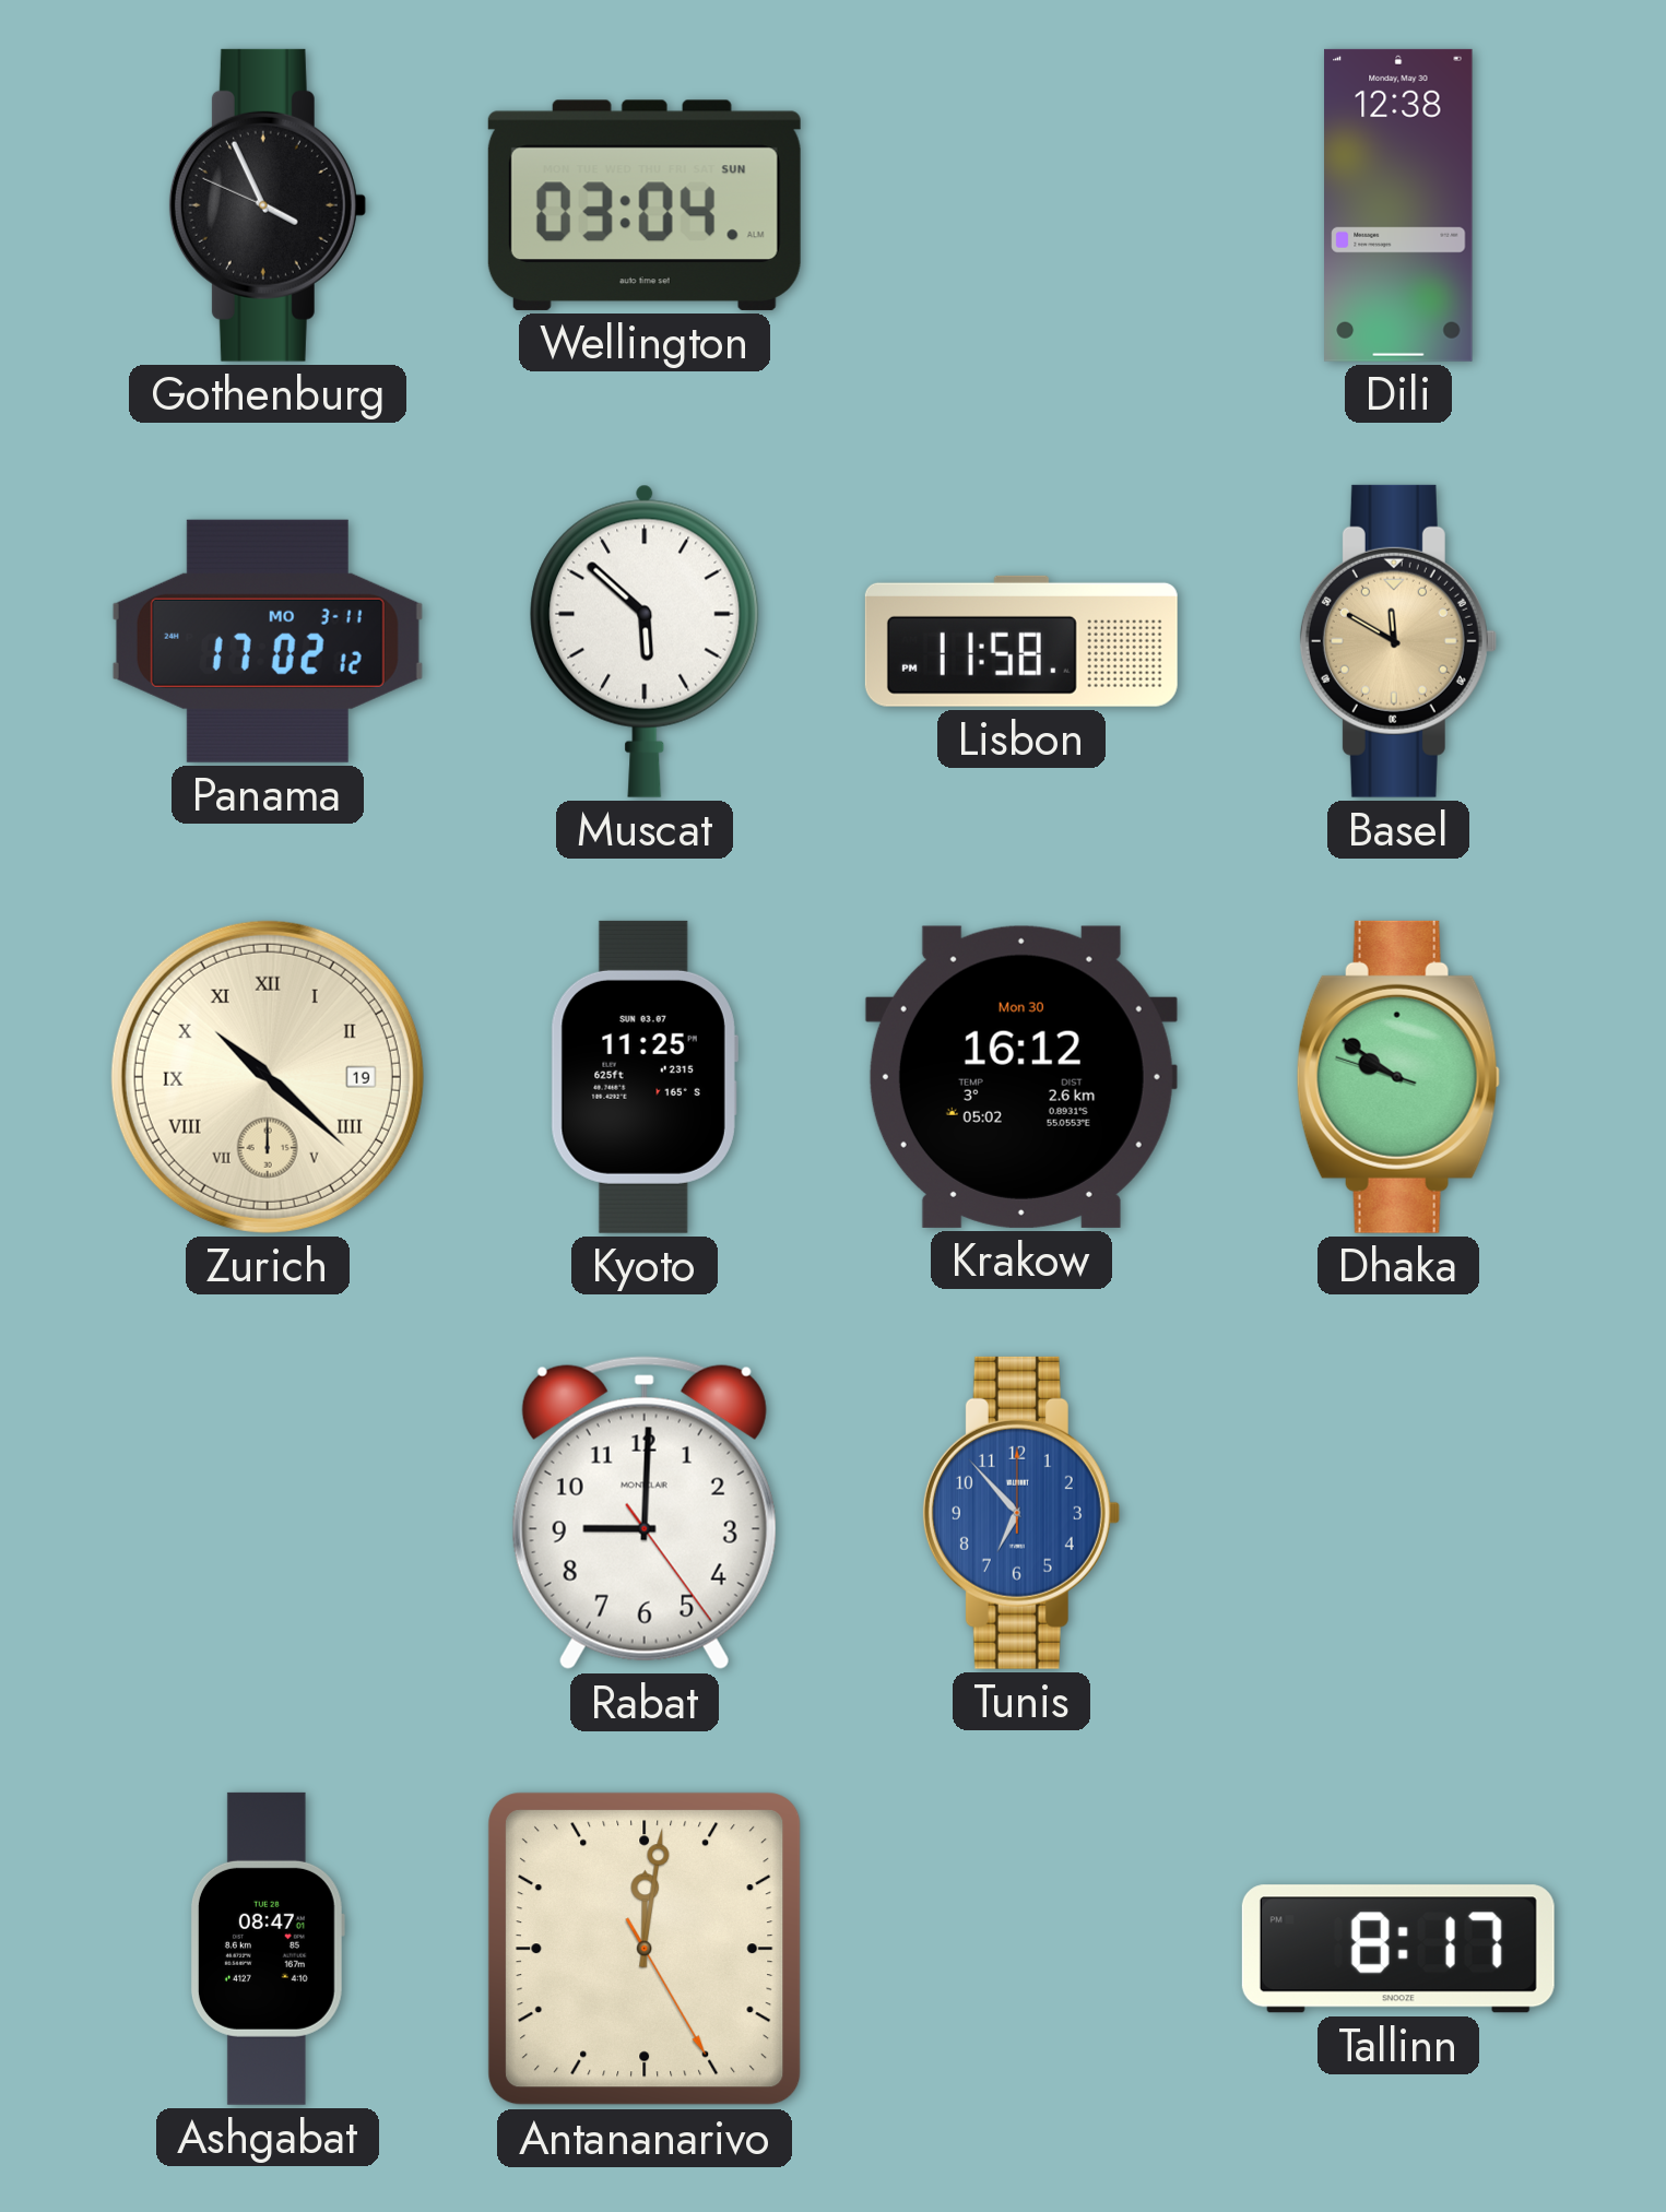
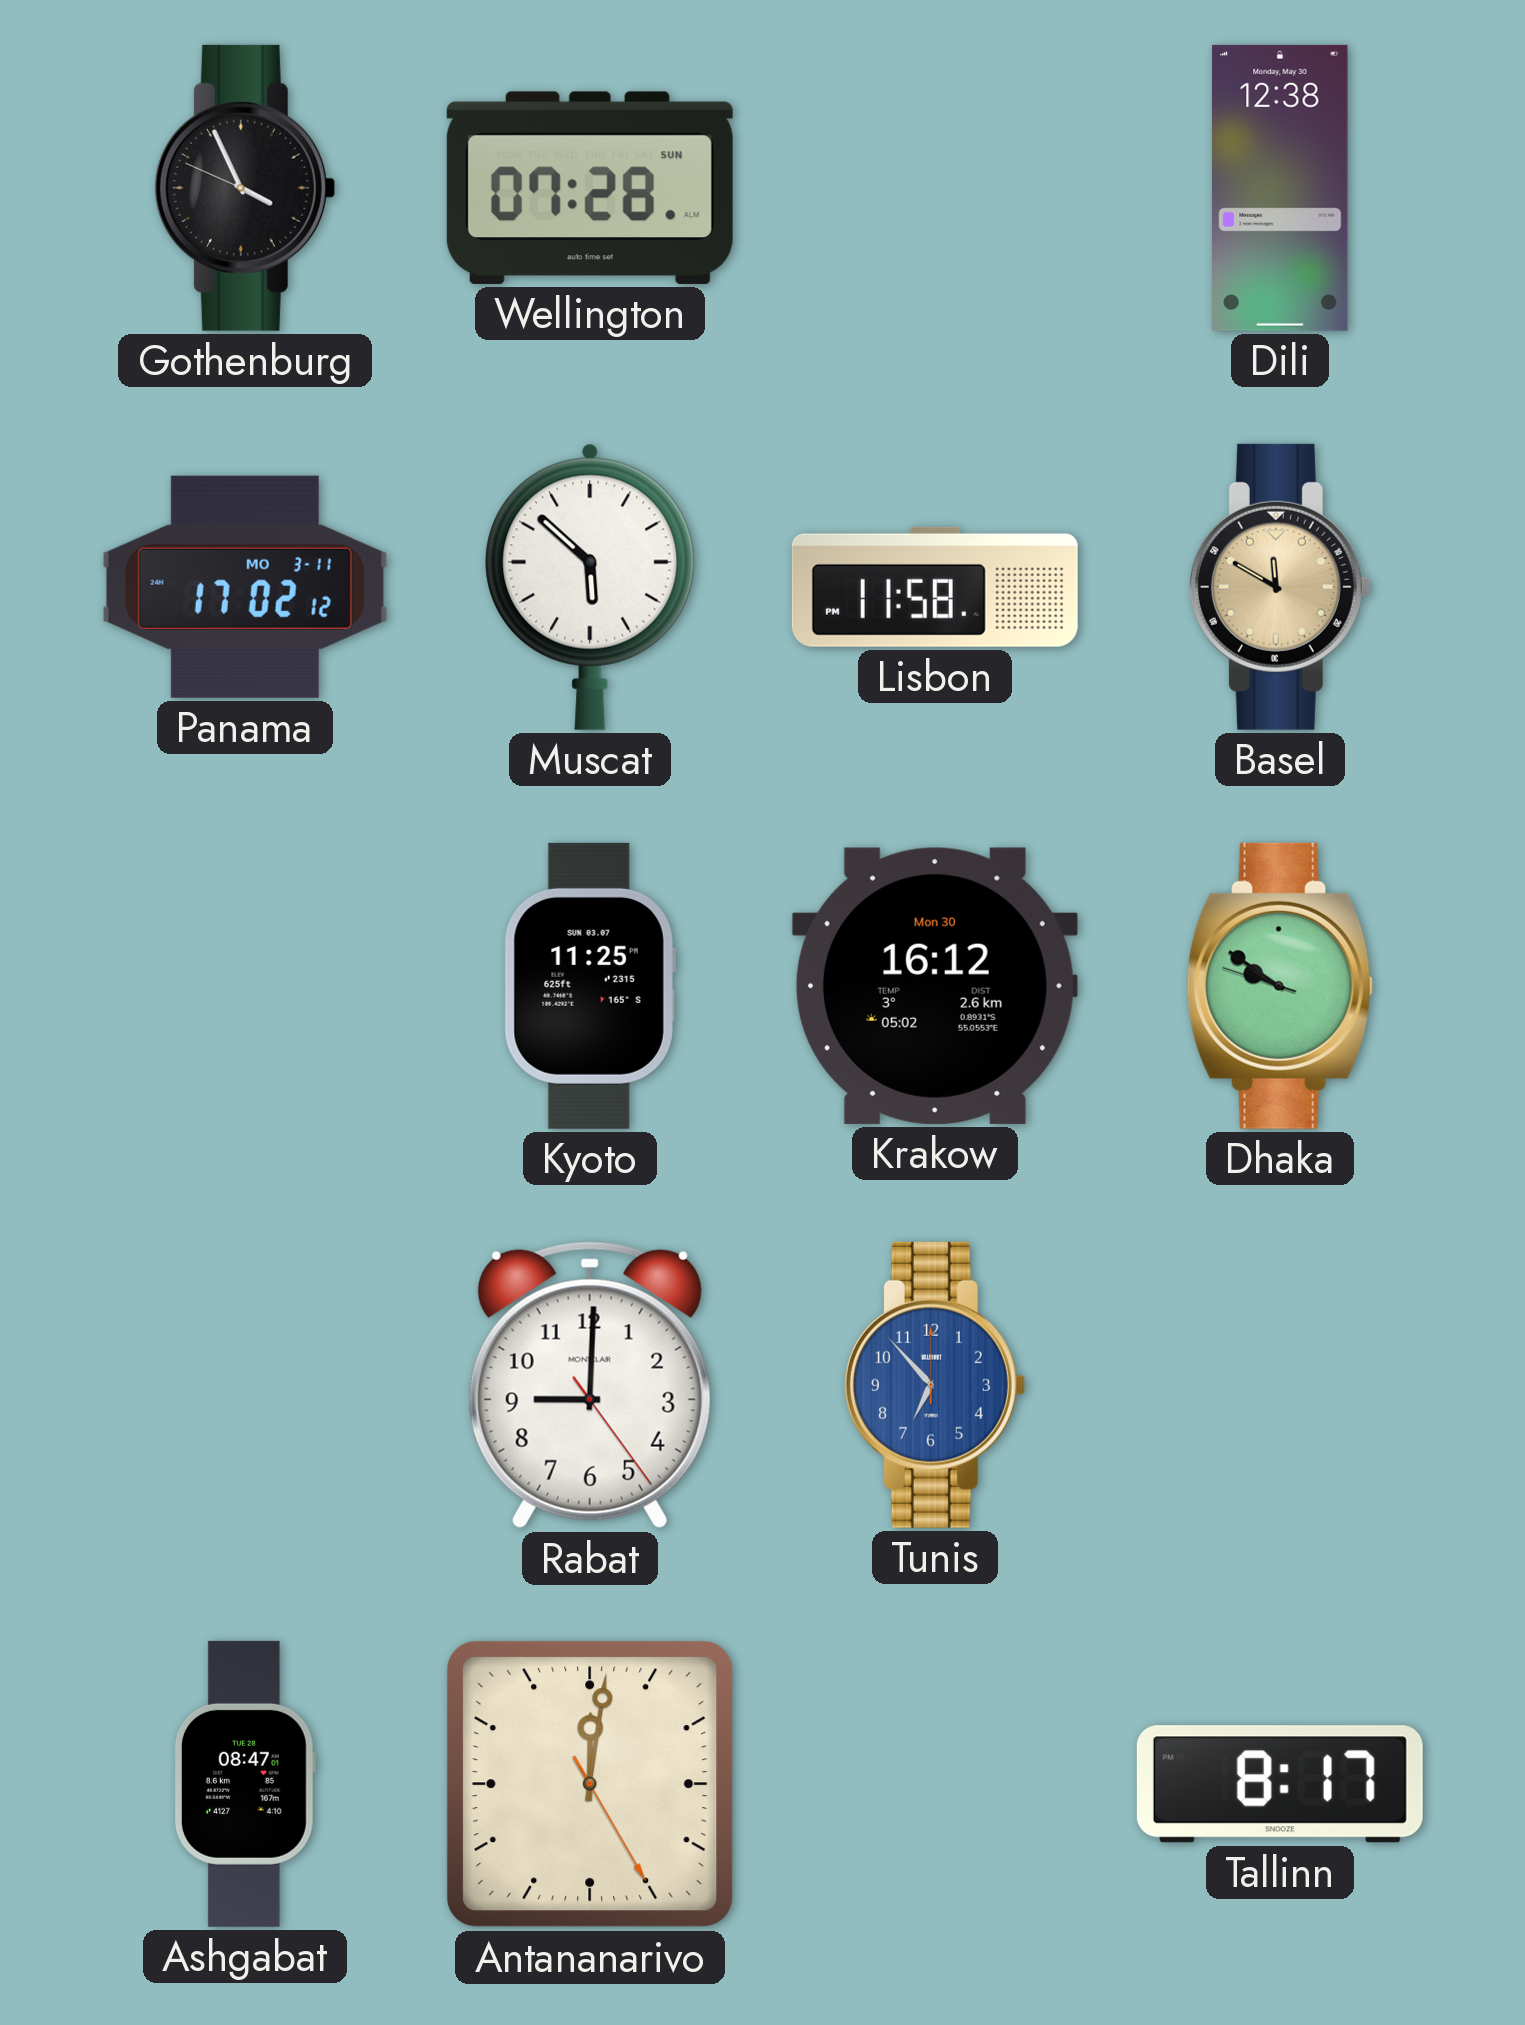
Wellington: 03:04 -> 07:28
Zurich: 10:22 -> none
